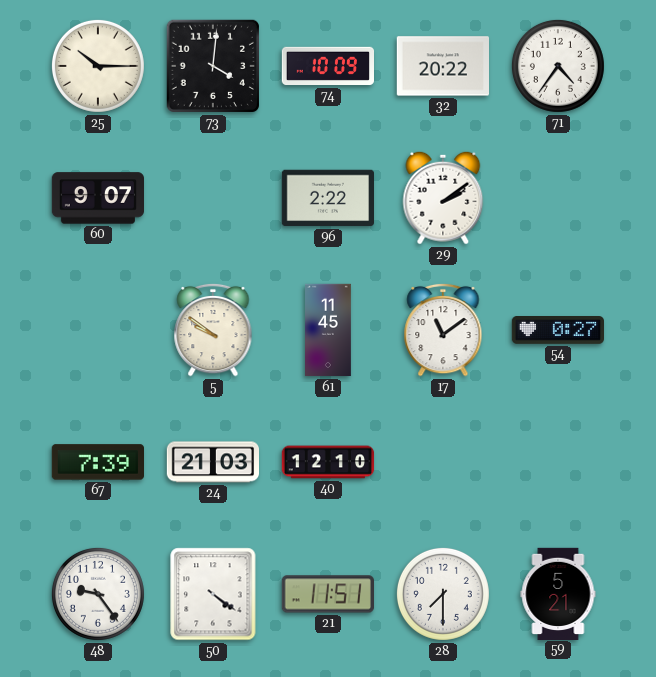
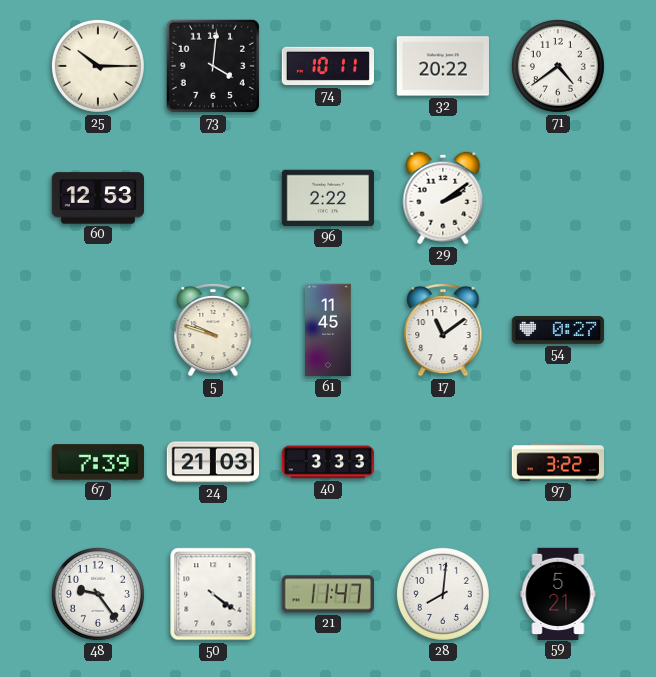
74: 10:09 -> 10:11
71: 4:36 -> 4:39
60: 9:07 -> 12:53
5: 9:51 -> 9:48
40: 12:10 -> 3:33
97: none -> 3:22
21: 11:51 -> 11:47
28: 7:30 -> 8:01
